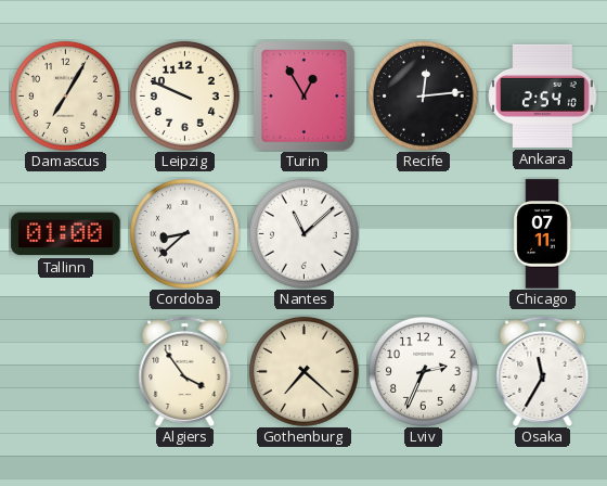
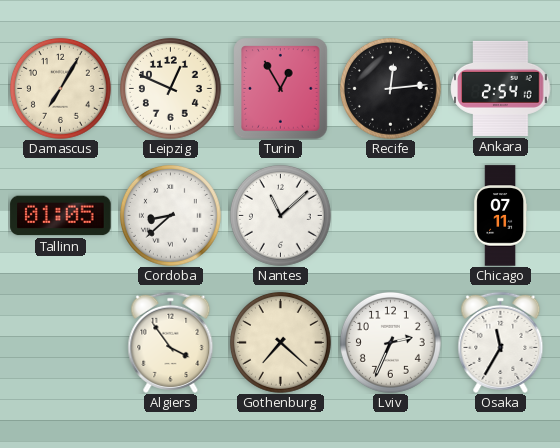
Leipzig: 9:49 -> 12:49
Tallinn: 01:00 -> 01:05
